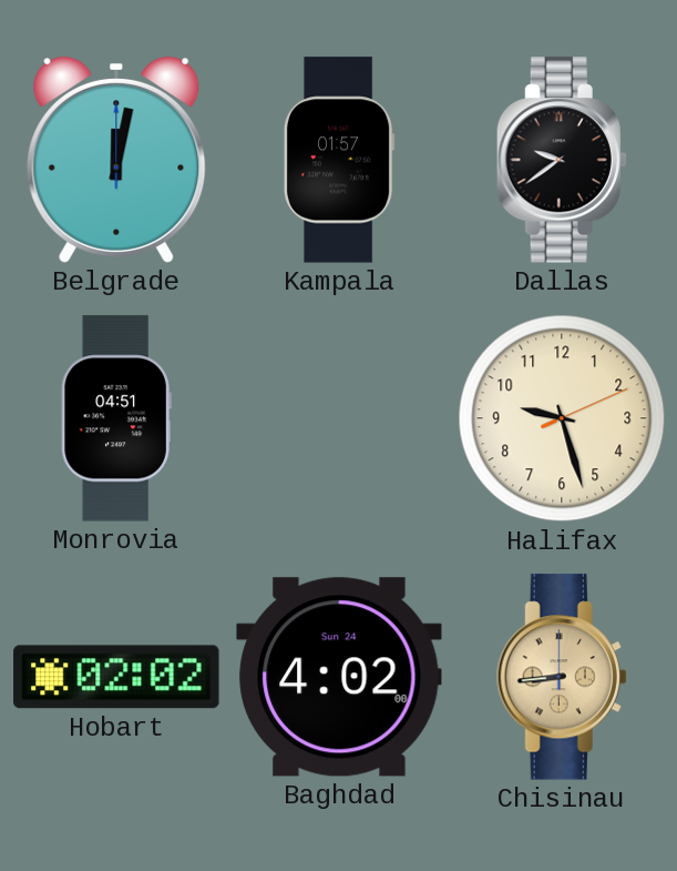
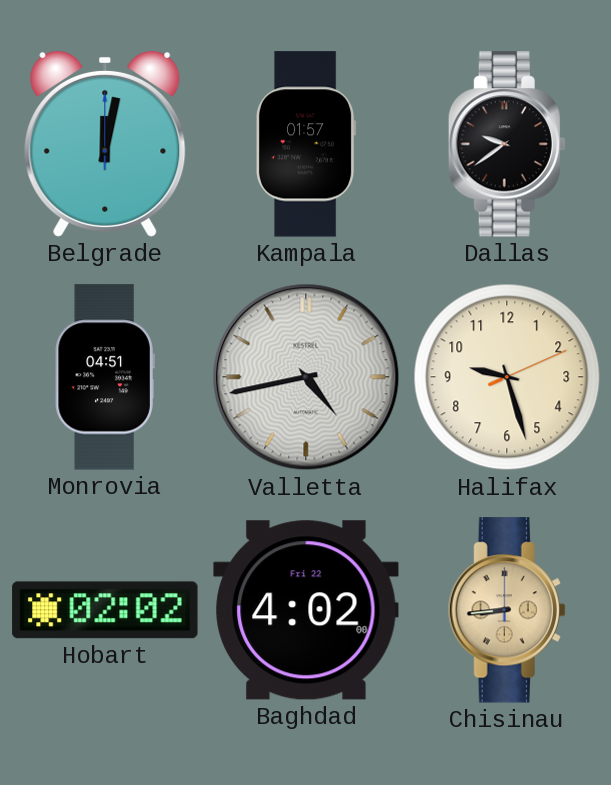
Valletta: none -> 4:43
Baghdad date: Sun 24 -> Fri 22
